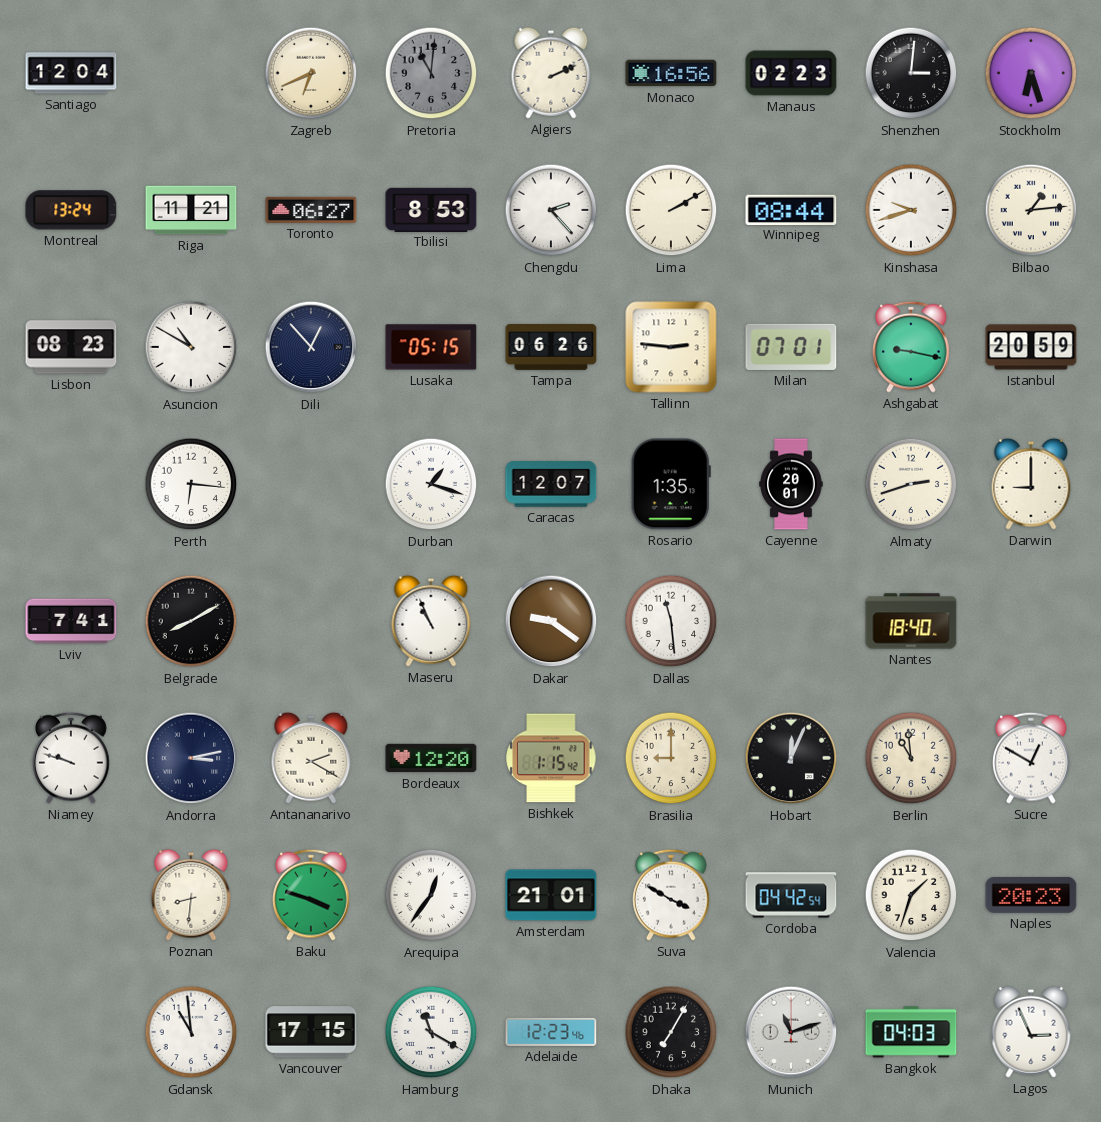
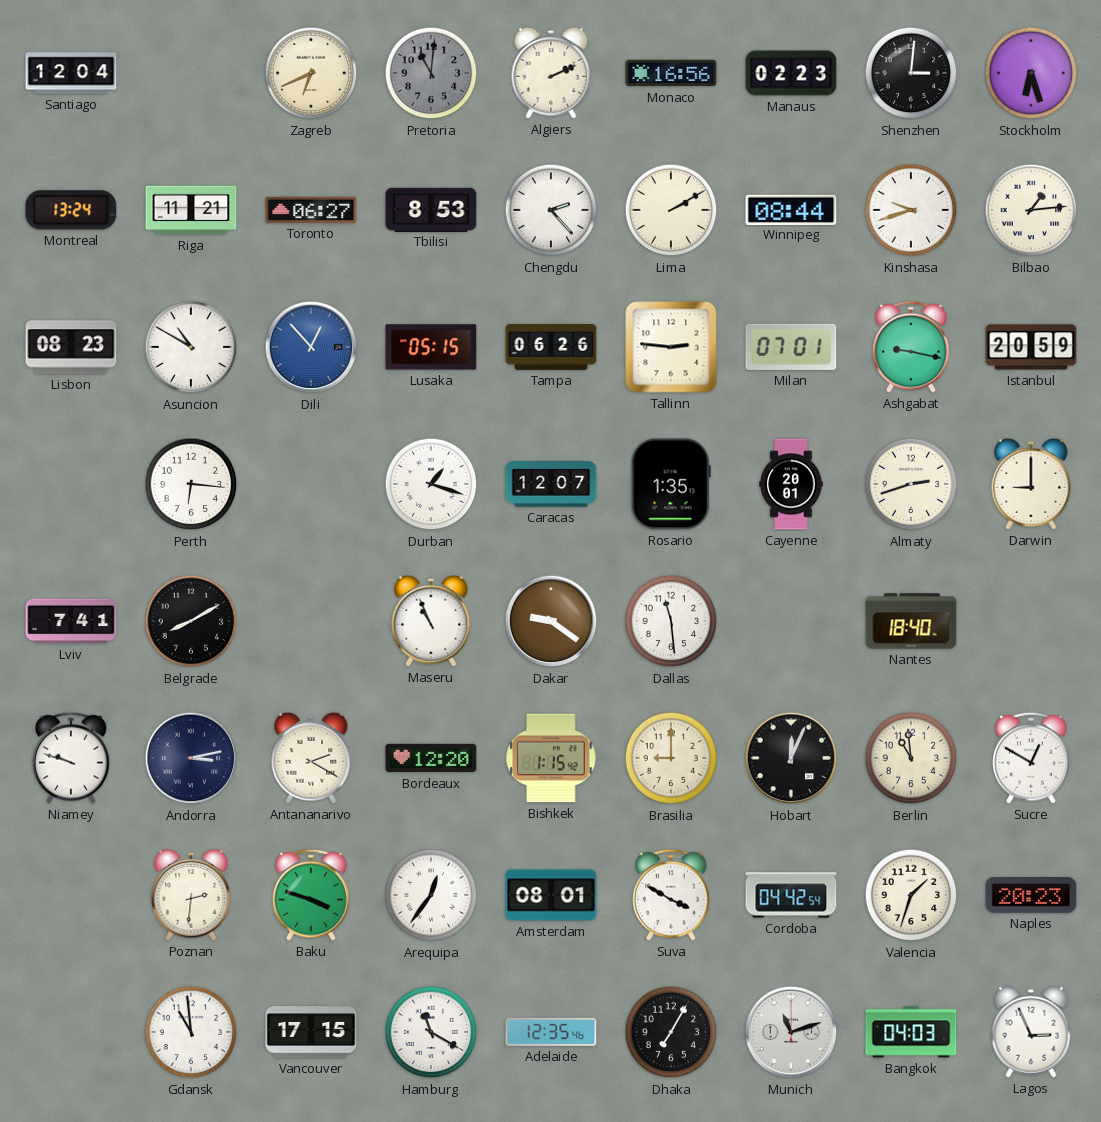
Dili dial: navy -> blue
Poznan: 8:31 -> 2:31
Amsterdam: 21:01 -> 08:01
Adelaide: 12:23 -> 12:35
